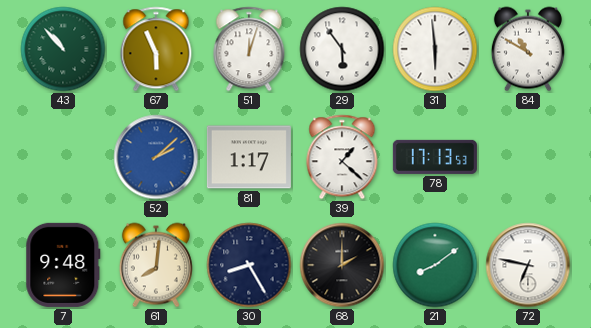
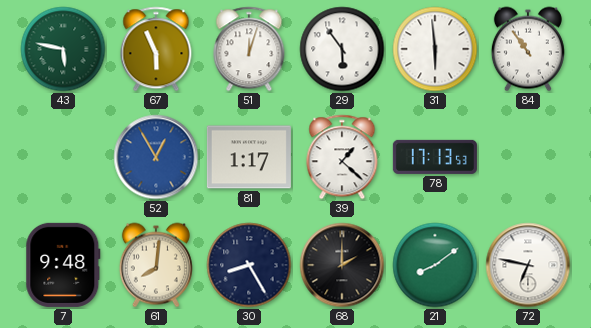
43: 10:53 -> 5:47
84: 10:50 -> 10:54
52: 2:08 -> 12:55
